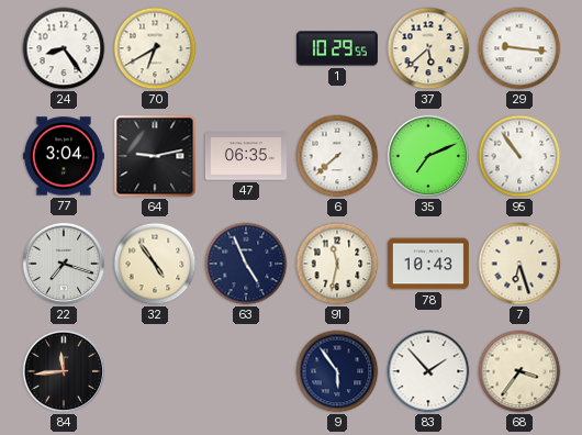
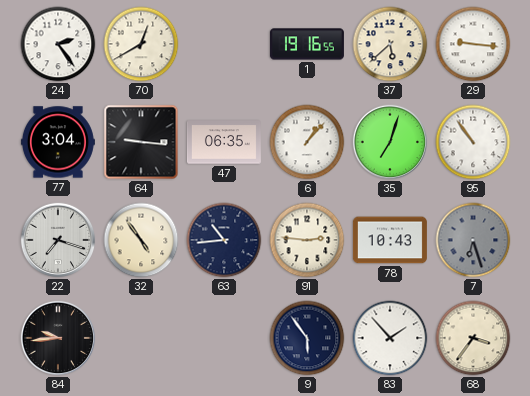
24: 8:24 -> 2:24
70: 6:40 -> 12:40
1: 10:29 -> 19:16
64: 9:13 -> 9:16
6: 7:38 -> 1:07
35: 7:11 -> 7:03
63: 4:56 -> 10:44
91: 11:32 -> 2:46
7 dial: cream -> grey
84: 11:44 -> 9:44
